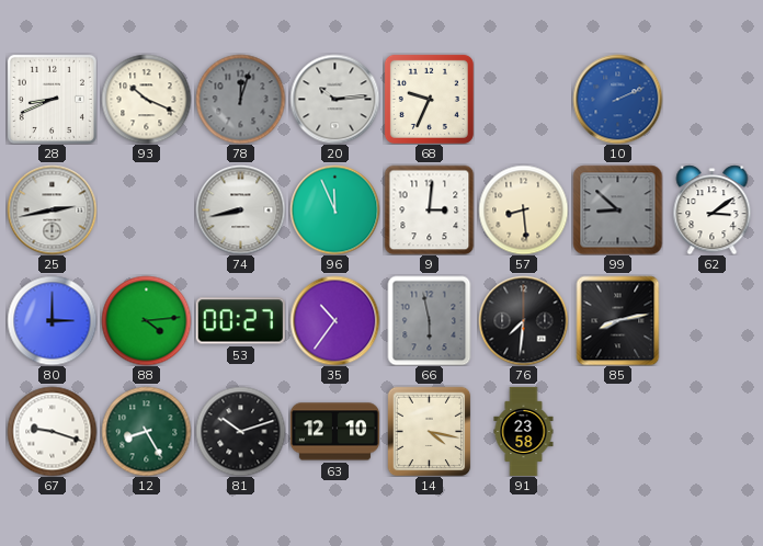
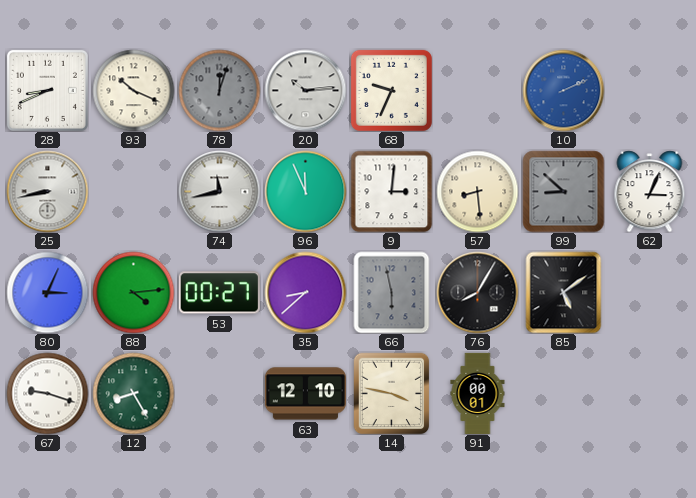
25: 2:43 -> 8:43
74: 8:43 -> 11:43
62: 3:09 -> 3:04
80: 3:00 -> 3:04
35: 10:36 -> 8:38
76: 7:31 -> 8:05
85: 8:13 -> 5:09
81: 10:12 -> none
14: 4:17 -> 3:47
91: 23:58 -> 00:01
